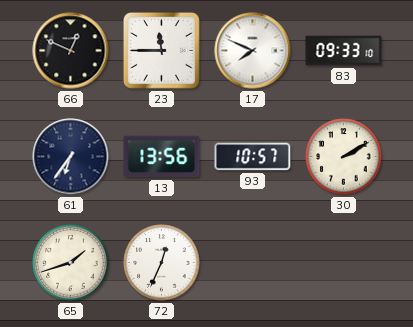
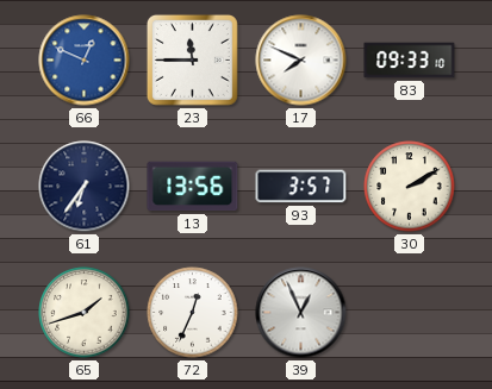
66 dial: black -> blue
93: 10:57 -> 3:57
39: none -> 12:56
